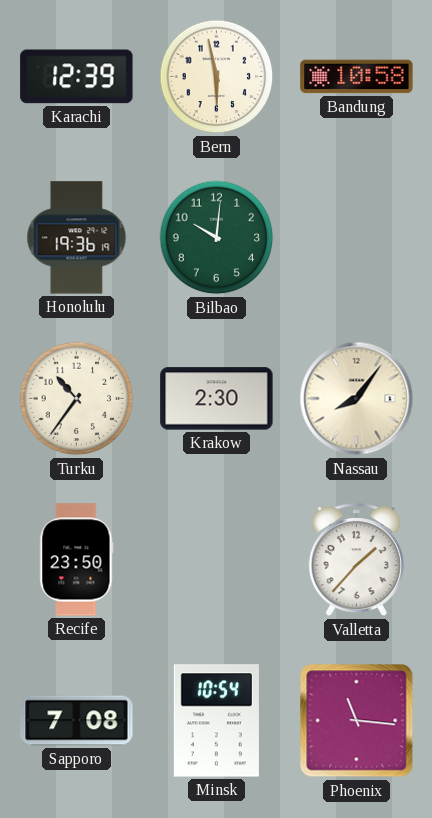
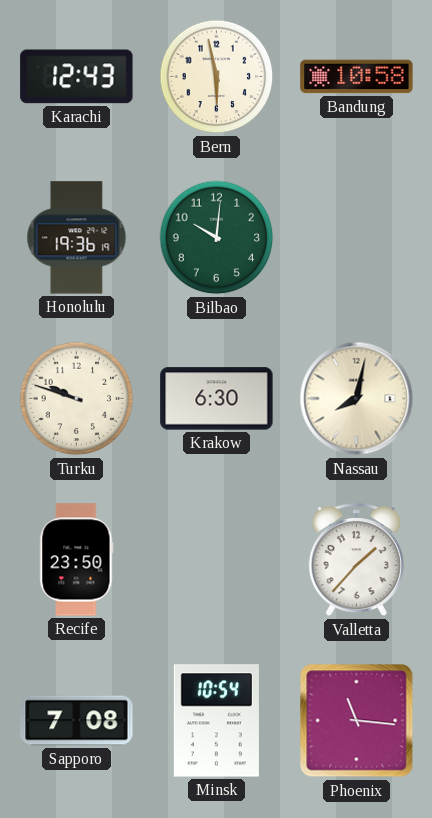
Karachi: 12:39 -> 12:43
Turku: 10:36 -> 9:48
Krakow: 2:30 -> 6:30
Nassau: 8:06 -> 8:02
